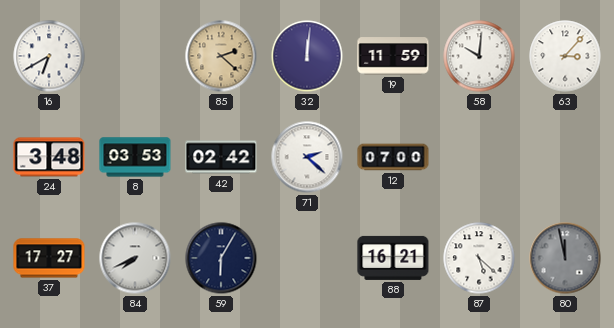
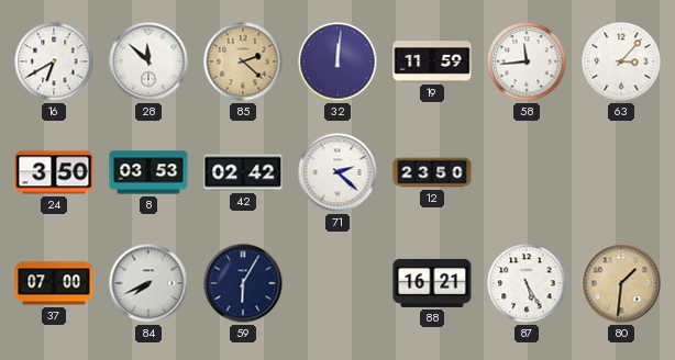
28: none -> 11:52
58: 10:01 -> 11:44
24: 3:48 -> 3:50
12: 07:00 -> 23:50
37: 17:27 -> 07:00
87: 5:22 -> 5:25
80: 11:58 -> 1:31
80 dial: grey -> champagne
